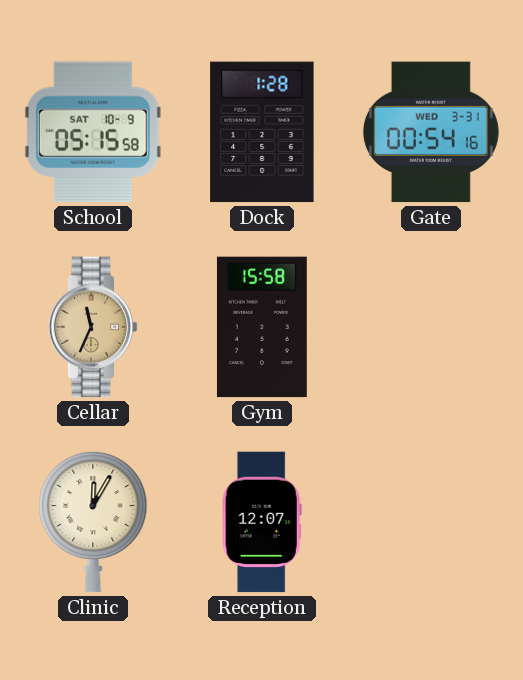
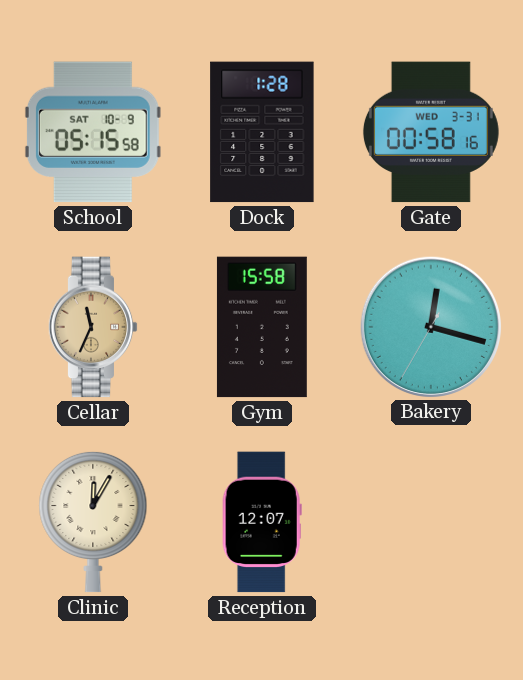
Gate: 00:54 -> 00:58
Bakery: none -> 12:17
